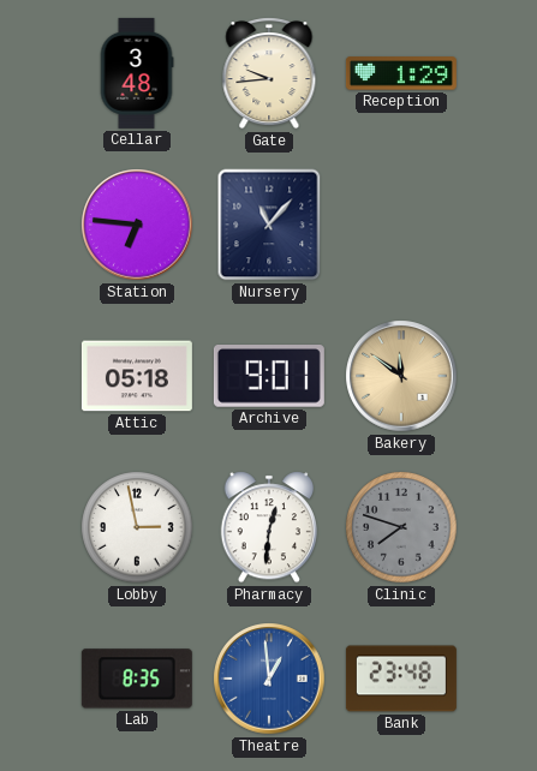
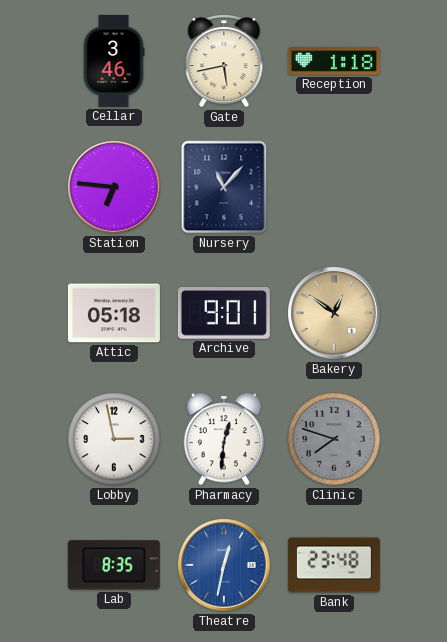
Cellar: 3:48 -> 3:46
Gate: 9:44 -> 5:43
Reception: 1:29 -> 1:18
Bakery: 11:51 -> 12:51
Theatre: 12:59 -> 12:32
